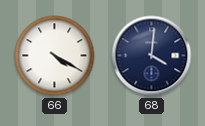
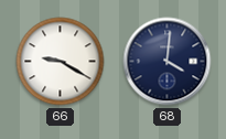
66: 4:20 -> 9:20
